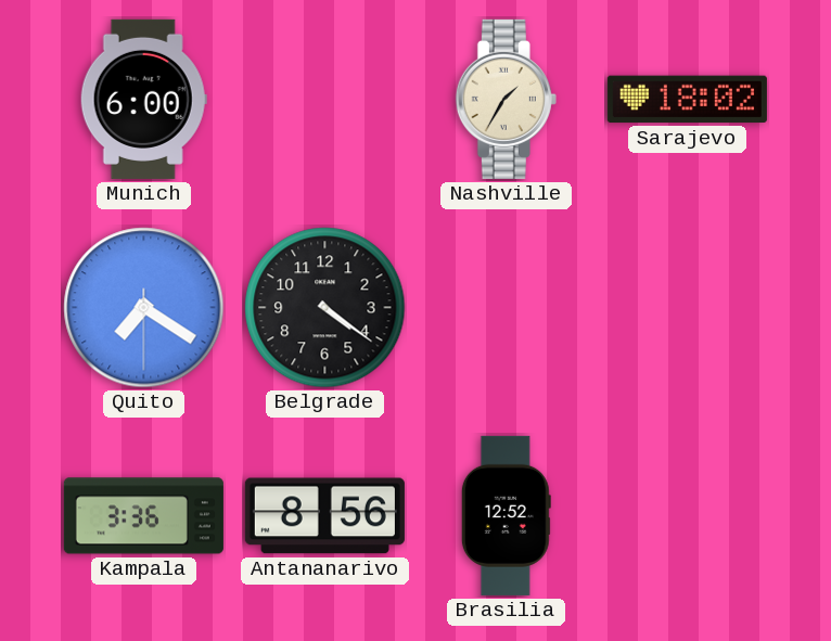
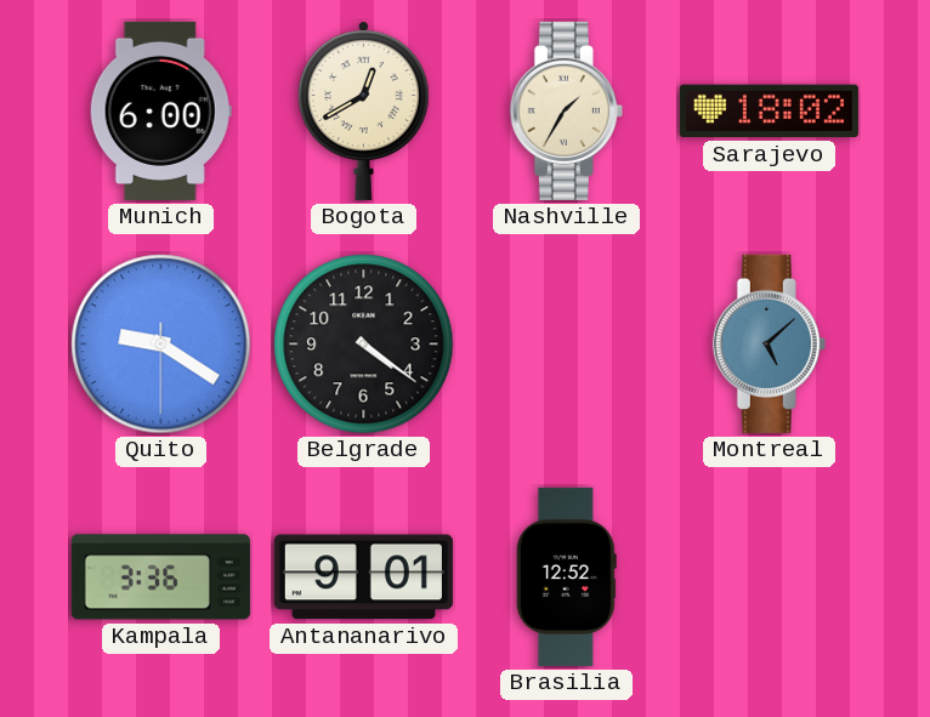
Bogota: none -> 12:40
Quito: 7:20 -> 9:20
Montreal: none -> 5:08
Antananarivo: 8:56 -> 9:01
